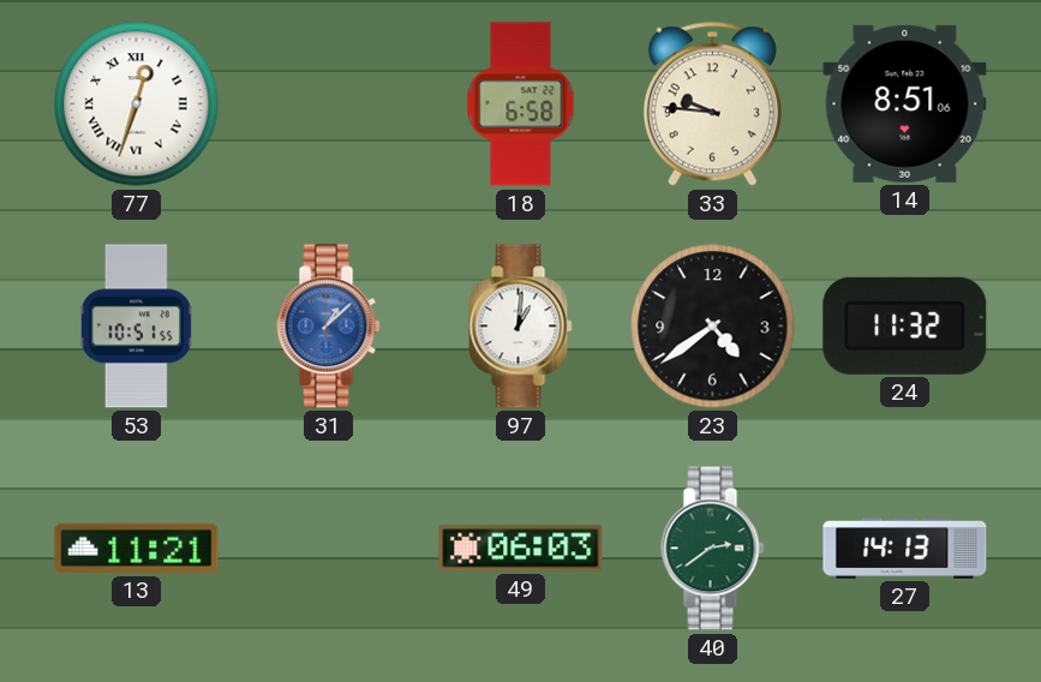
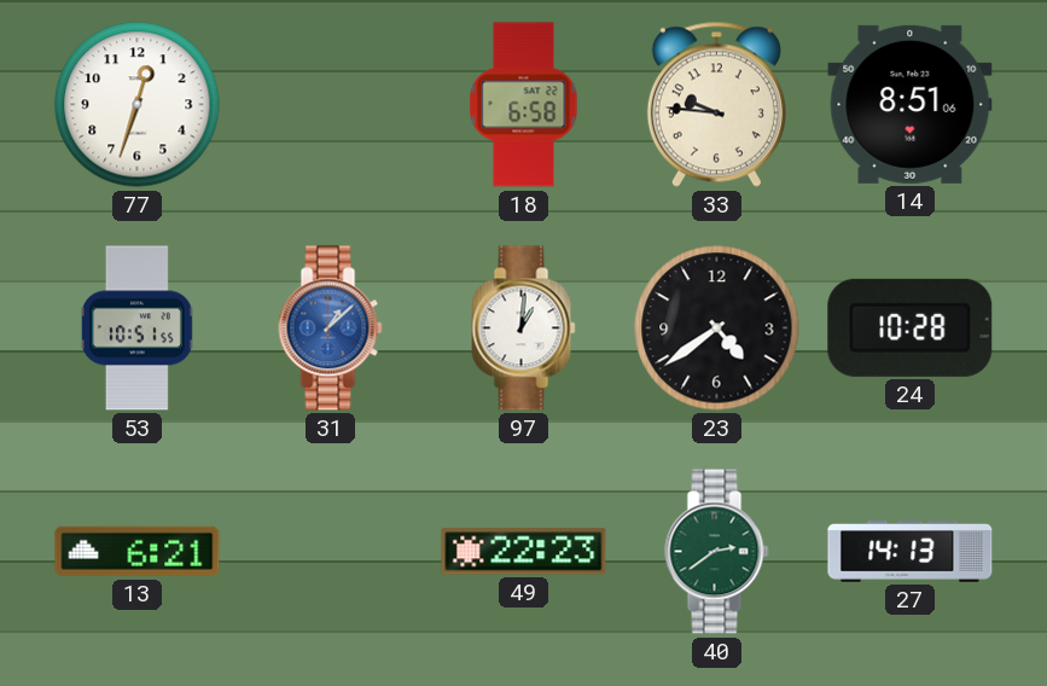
77 numerals: Roman -> Arabic
24: 11:32 -> 10:28
13: 11:21 -> 6:21
49: 06:03 -> 22:23
